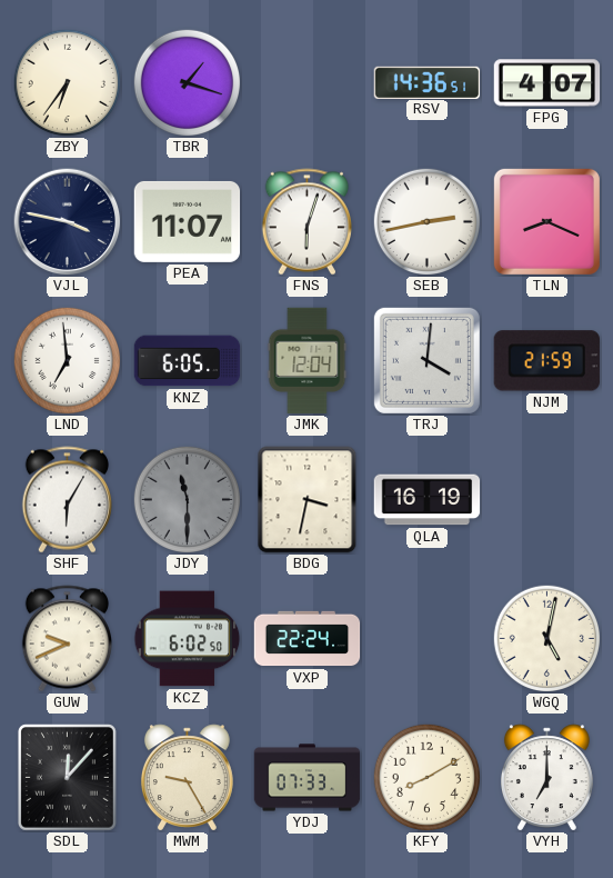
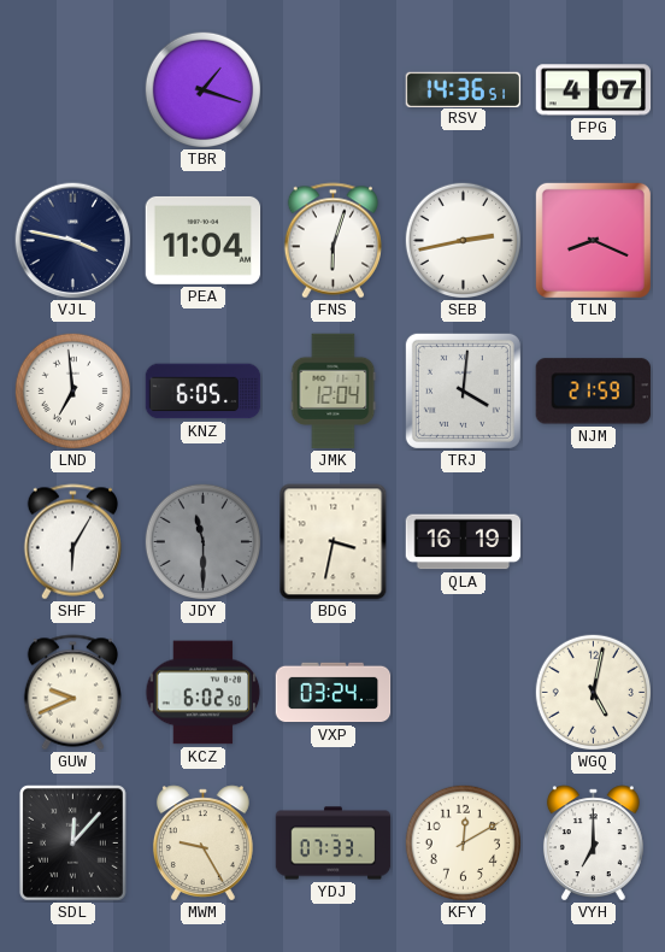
ZBY: 6:36 -> none
PEA: 11:07 -> 11:04
VXP: 22:24 -> 03:24
KFY: 8:10 -> 12:10
